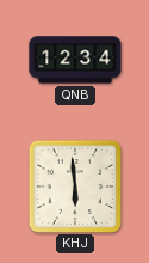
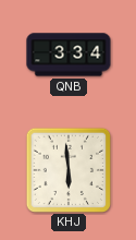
QNB: 12:34 -> 3:34
